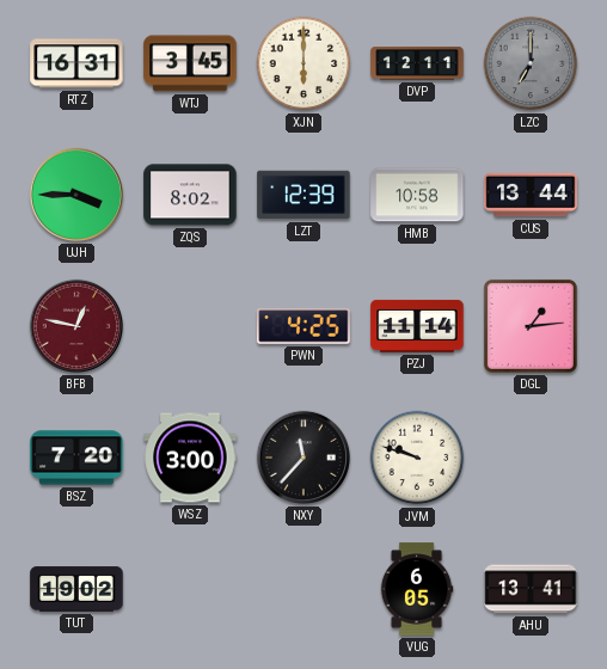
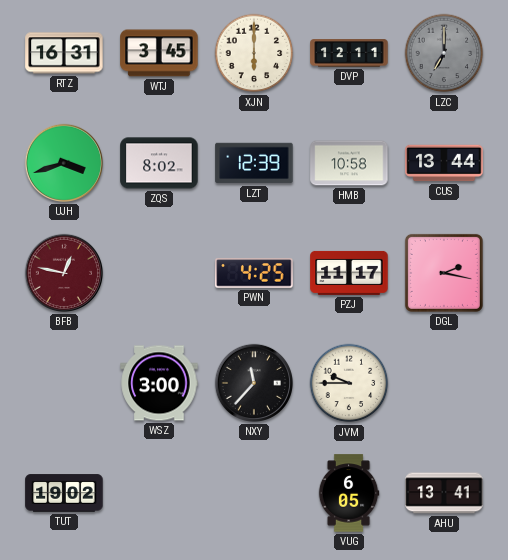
UJH: 3:45 -> 3:42
PZJ: 11:14 -> 11:17
DGL: 1:14 -> 2:17
BSZ: 7:20 -> none
JVM: 9:48 -> 9:45
